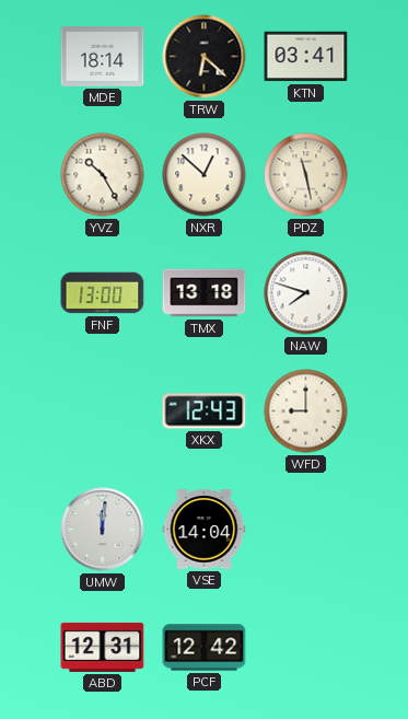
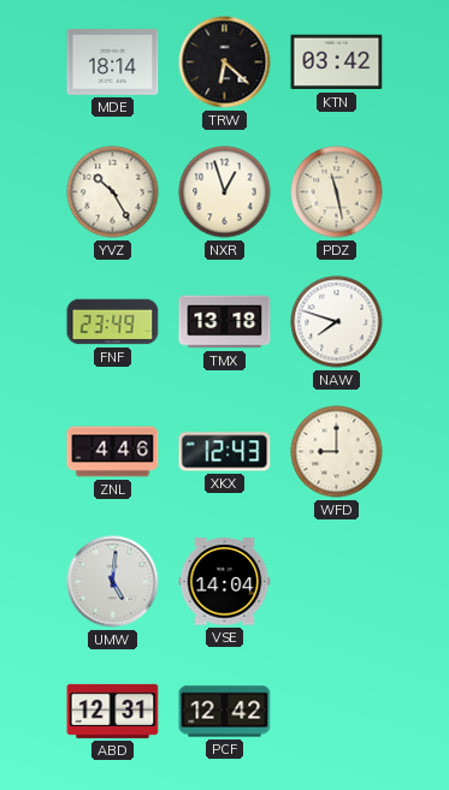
KTN: 03:41 -> 03:42
NXR: 12:52 -> 12:57
FNF: 13:00 -> 23:49
ZNL: none -> 4:46
UMW: 12:01 -> 5:01
